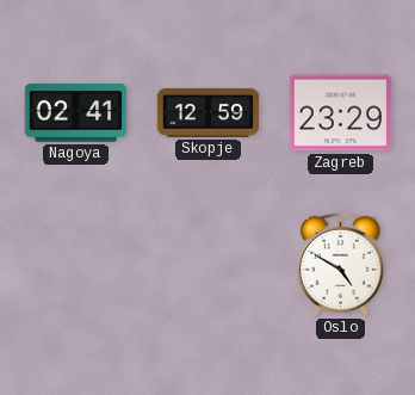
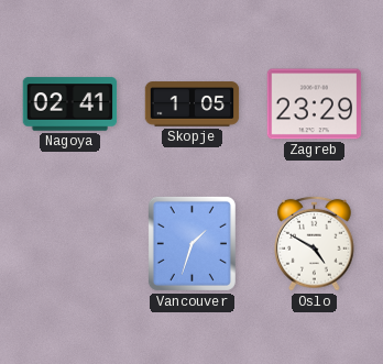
Skopje: 12:59 -> 1:05
Vancouver: none -> 1:33
